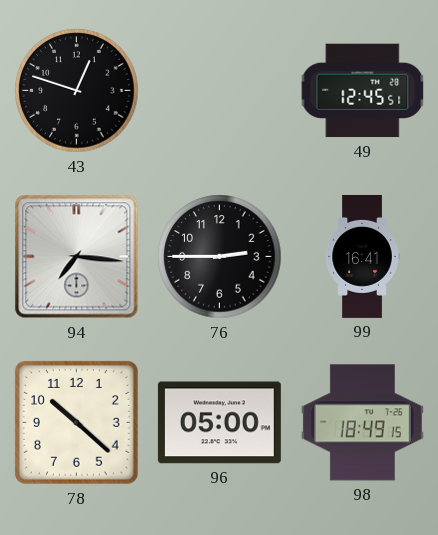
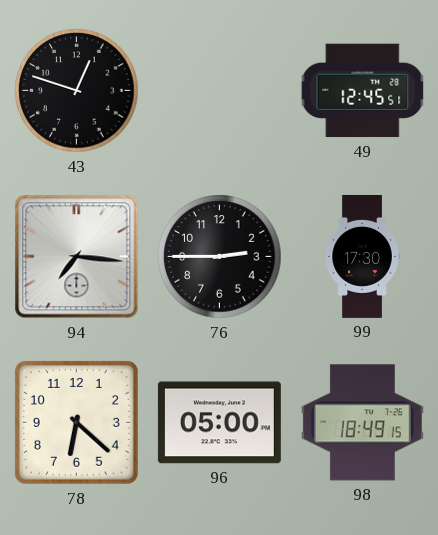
99: 16:41 -> 17:30
78: 10:22 -> 6:22
